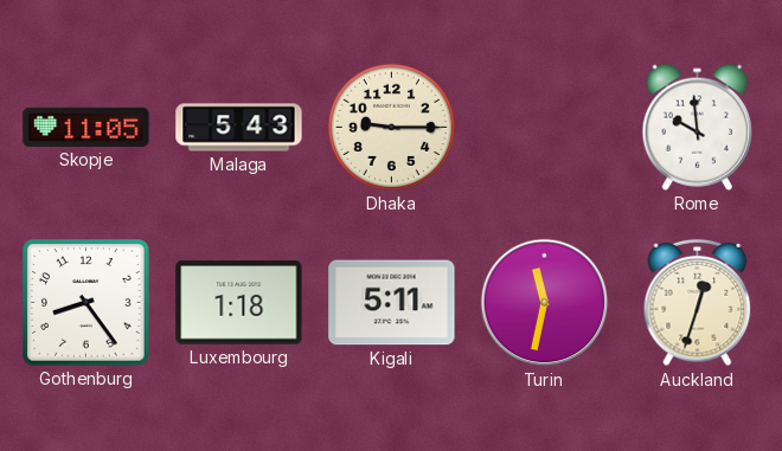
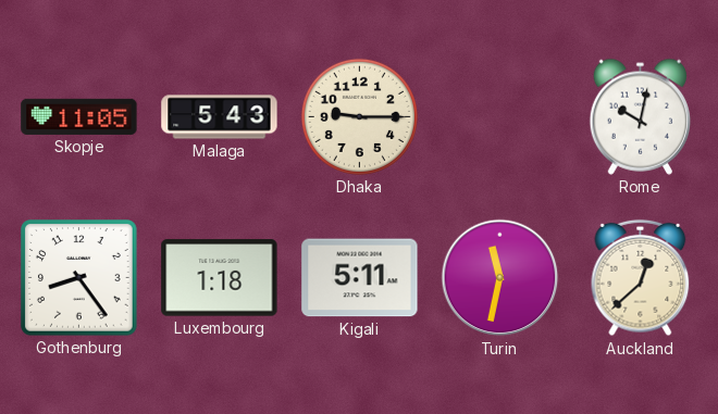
Rome: 9:59 -> 10:02
Auckland: 12:33 -> 12:38
